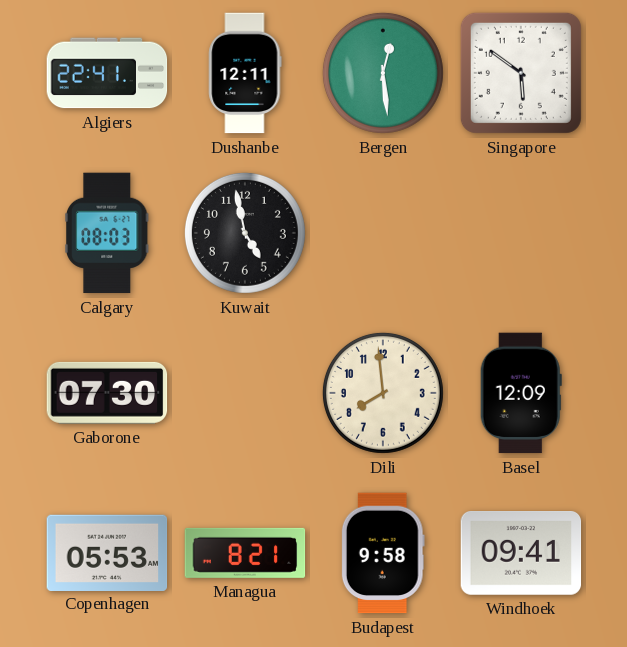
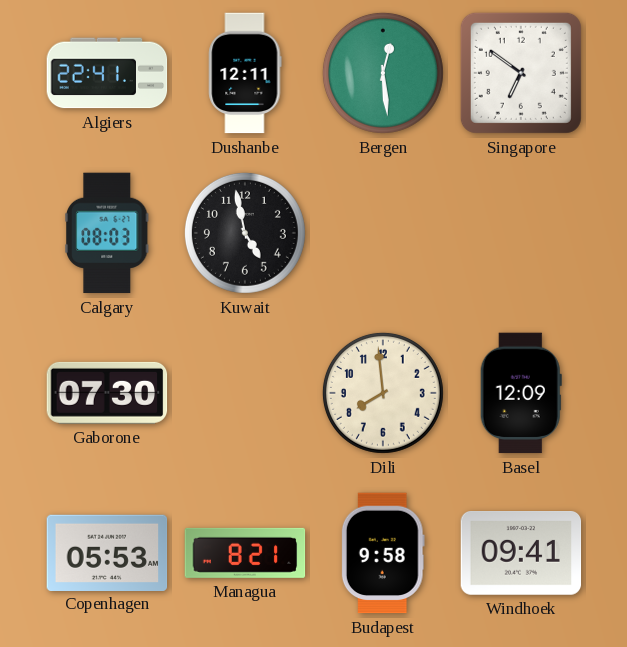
Singapore: 5:51 -> 6:51
